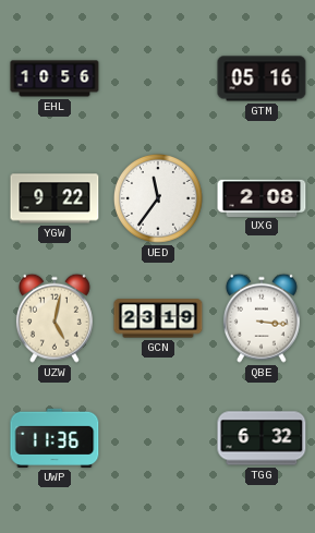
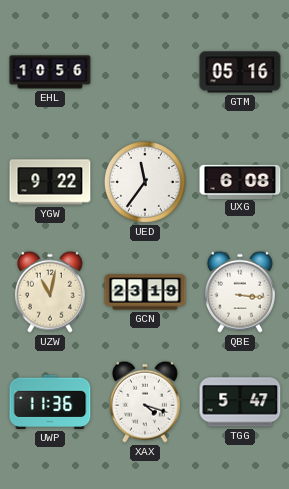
UXG: 2:08 -> 6:08
UZW: 5:02 -> 11:02
XAX: none -> 4:18
TGG: 6:32 -> 5:47
